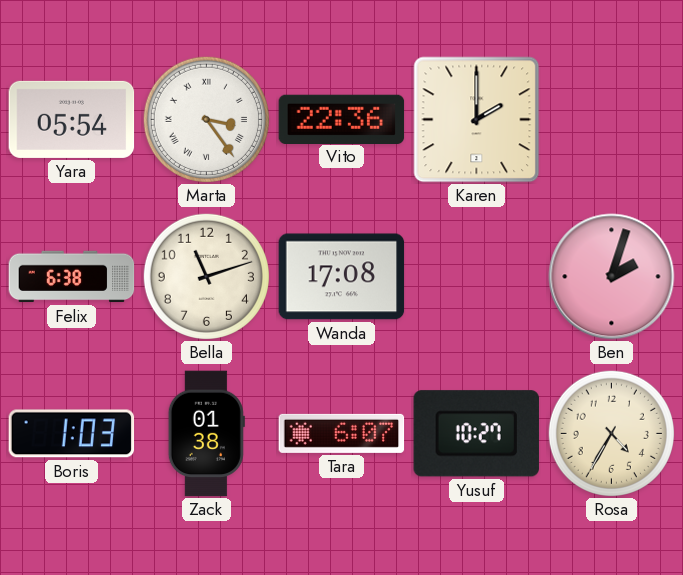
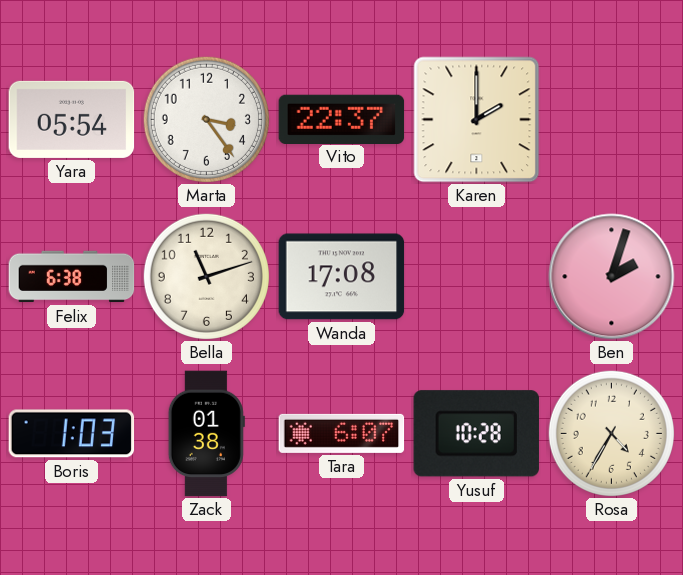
Marta numerals: Roman -> Arabic
Vito: 22:36 -> 22:37
Yusuf: 10:27 -> 10:28
